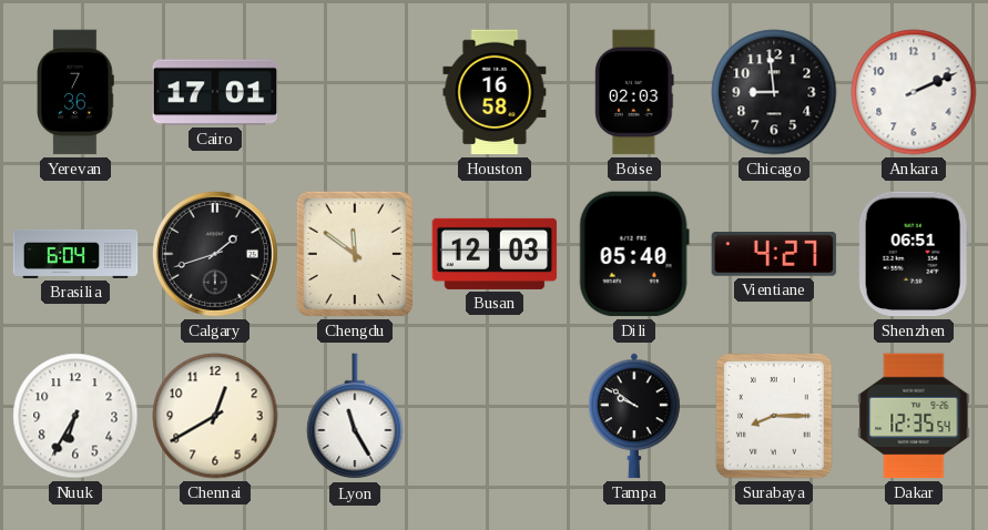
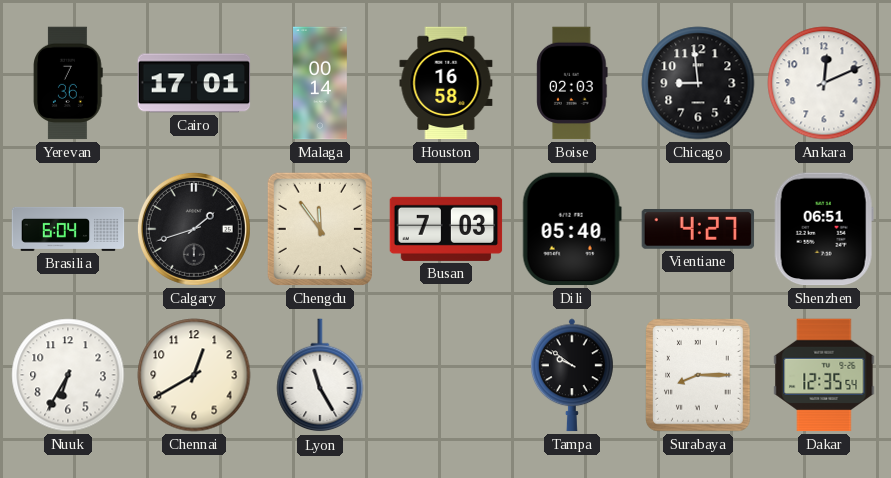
Malaga: none -> 00:14
Ankara: 2:11 -> 12:11
Chengdu: 11:51 -> 11:54
Busan: 12:03 -> 7:03
